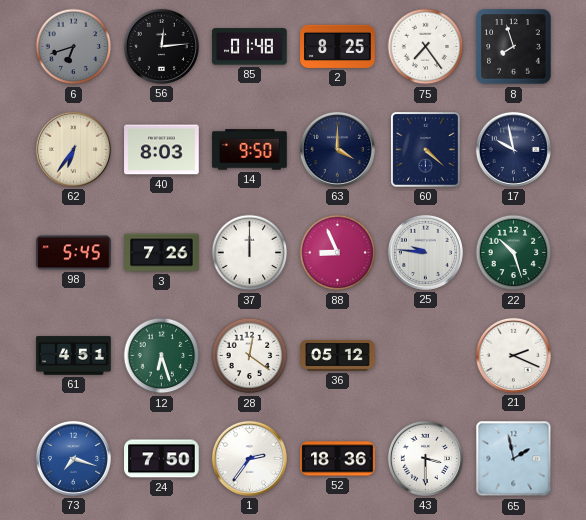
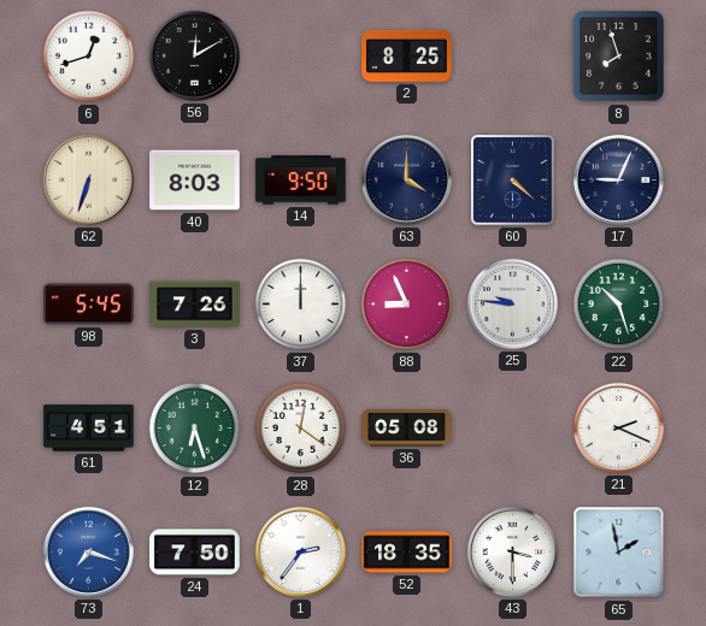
6: 6:42 -> 12:42
6 dial: grey -> white
56: 12:14 -> 12:10
85: 01:48 -> none
75: 7:24 -> none
62: 6:36 -> 6:33
17: 9:58 -> 9:04
36: 05:12 -> 05:08
52: 18:36 -> 18:35
